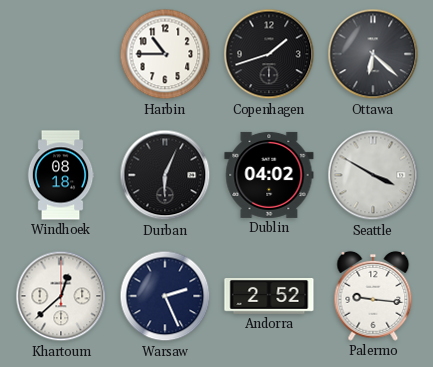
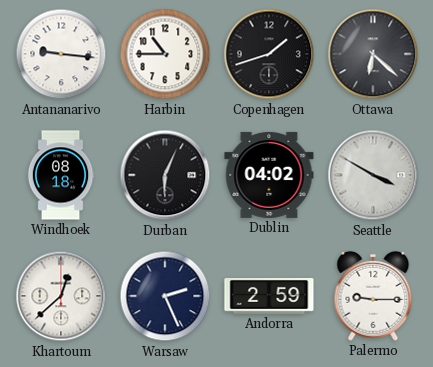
Antananarivo: none -> 9:16
Andorra: 2:52 -> 2:59
Palermo: 9:16 -> 9:15
